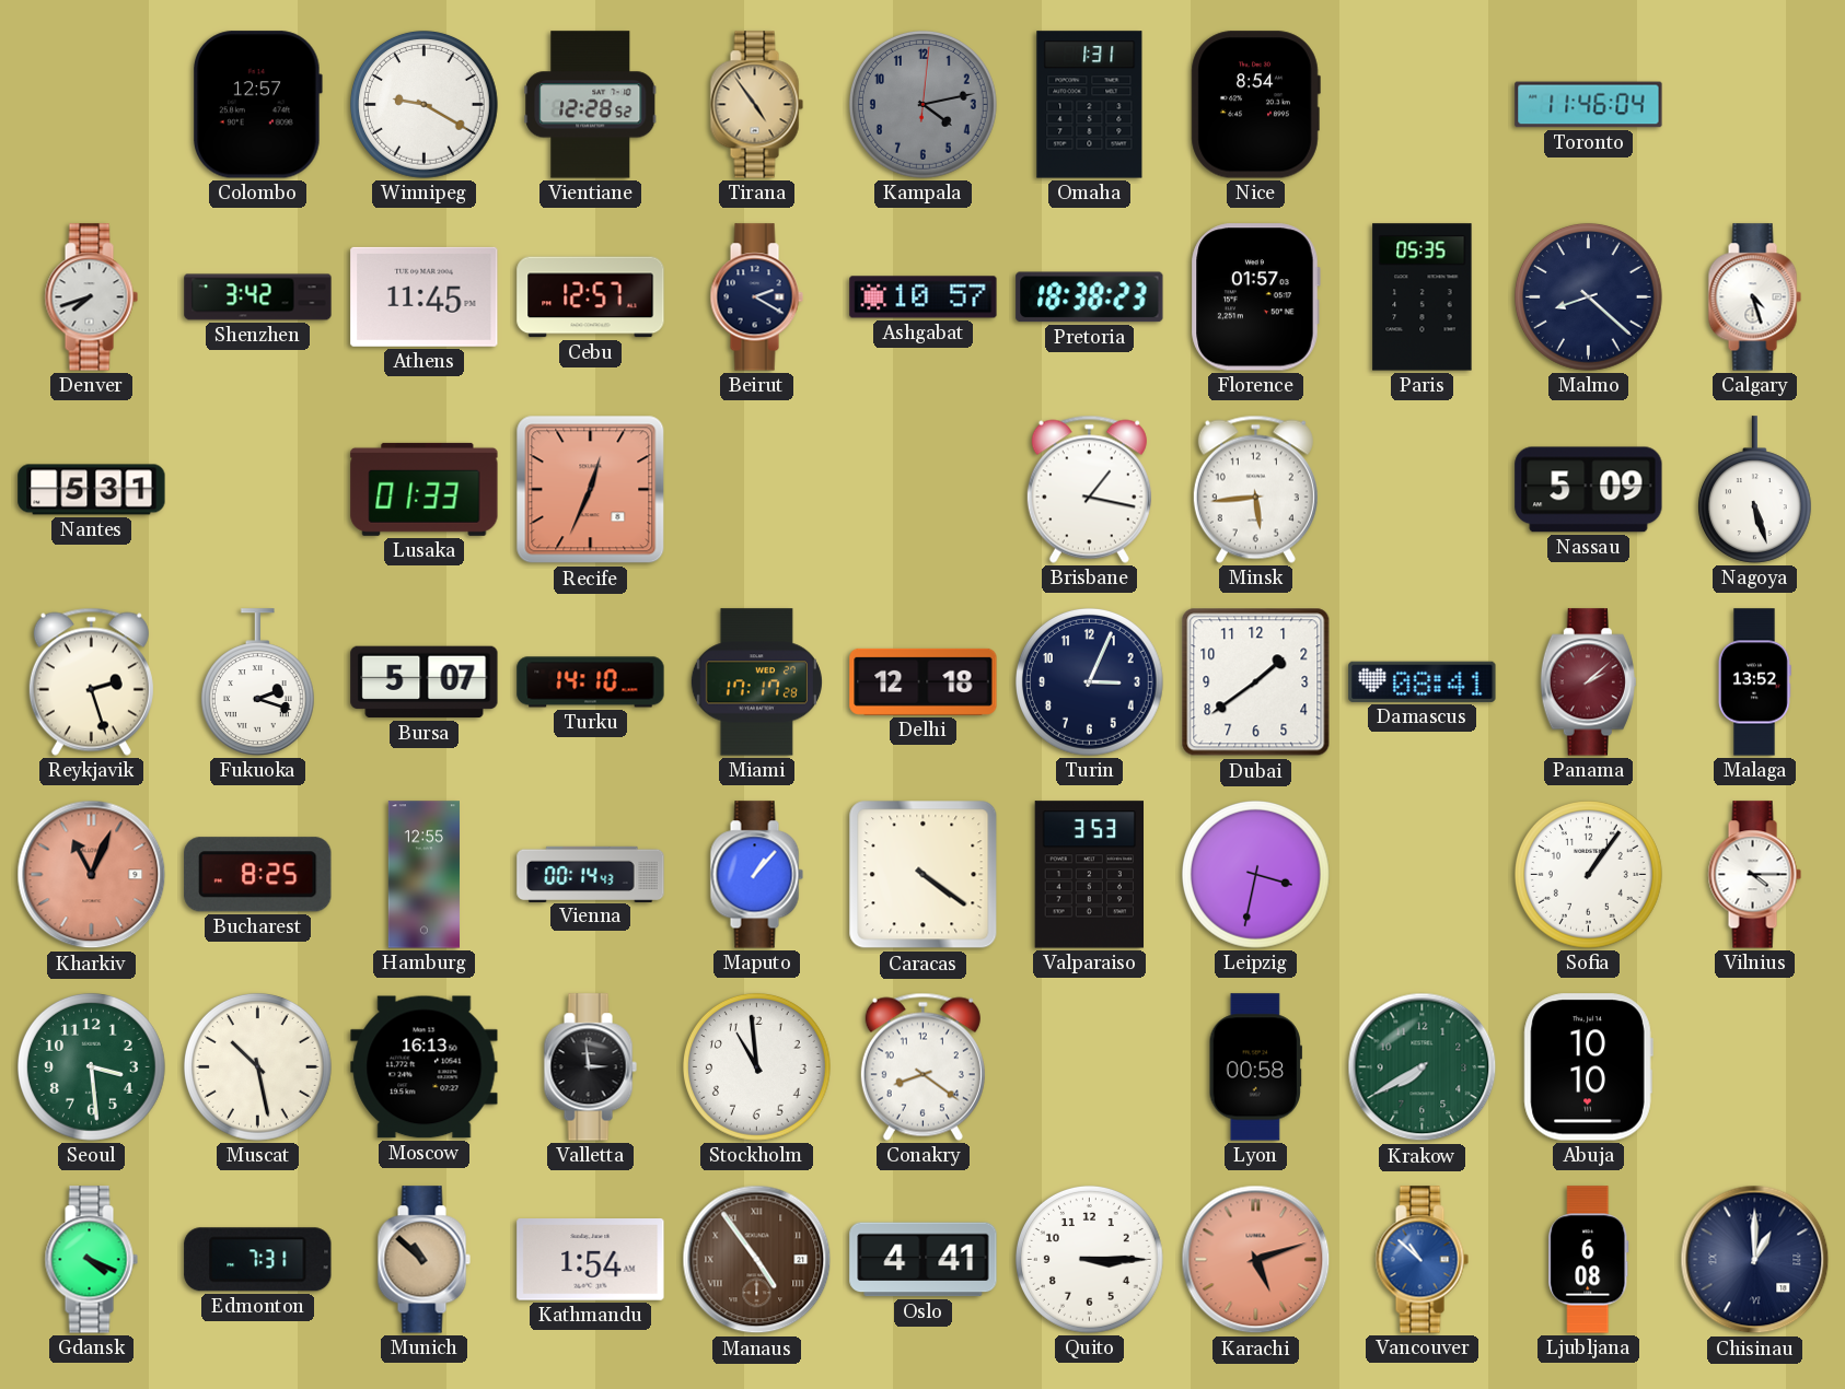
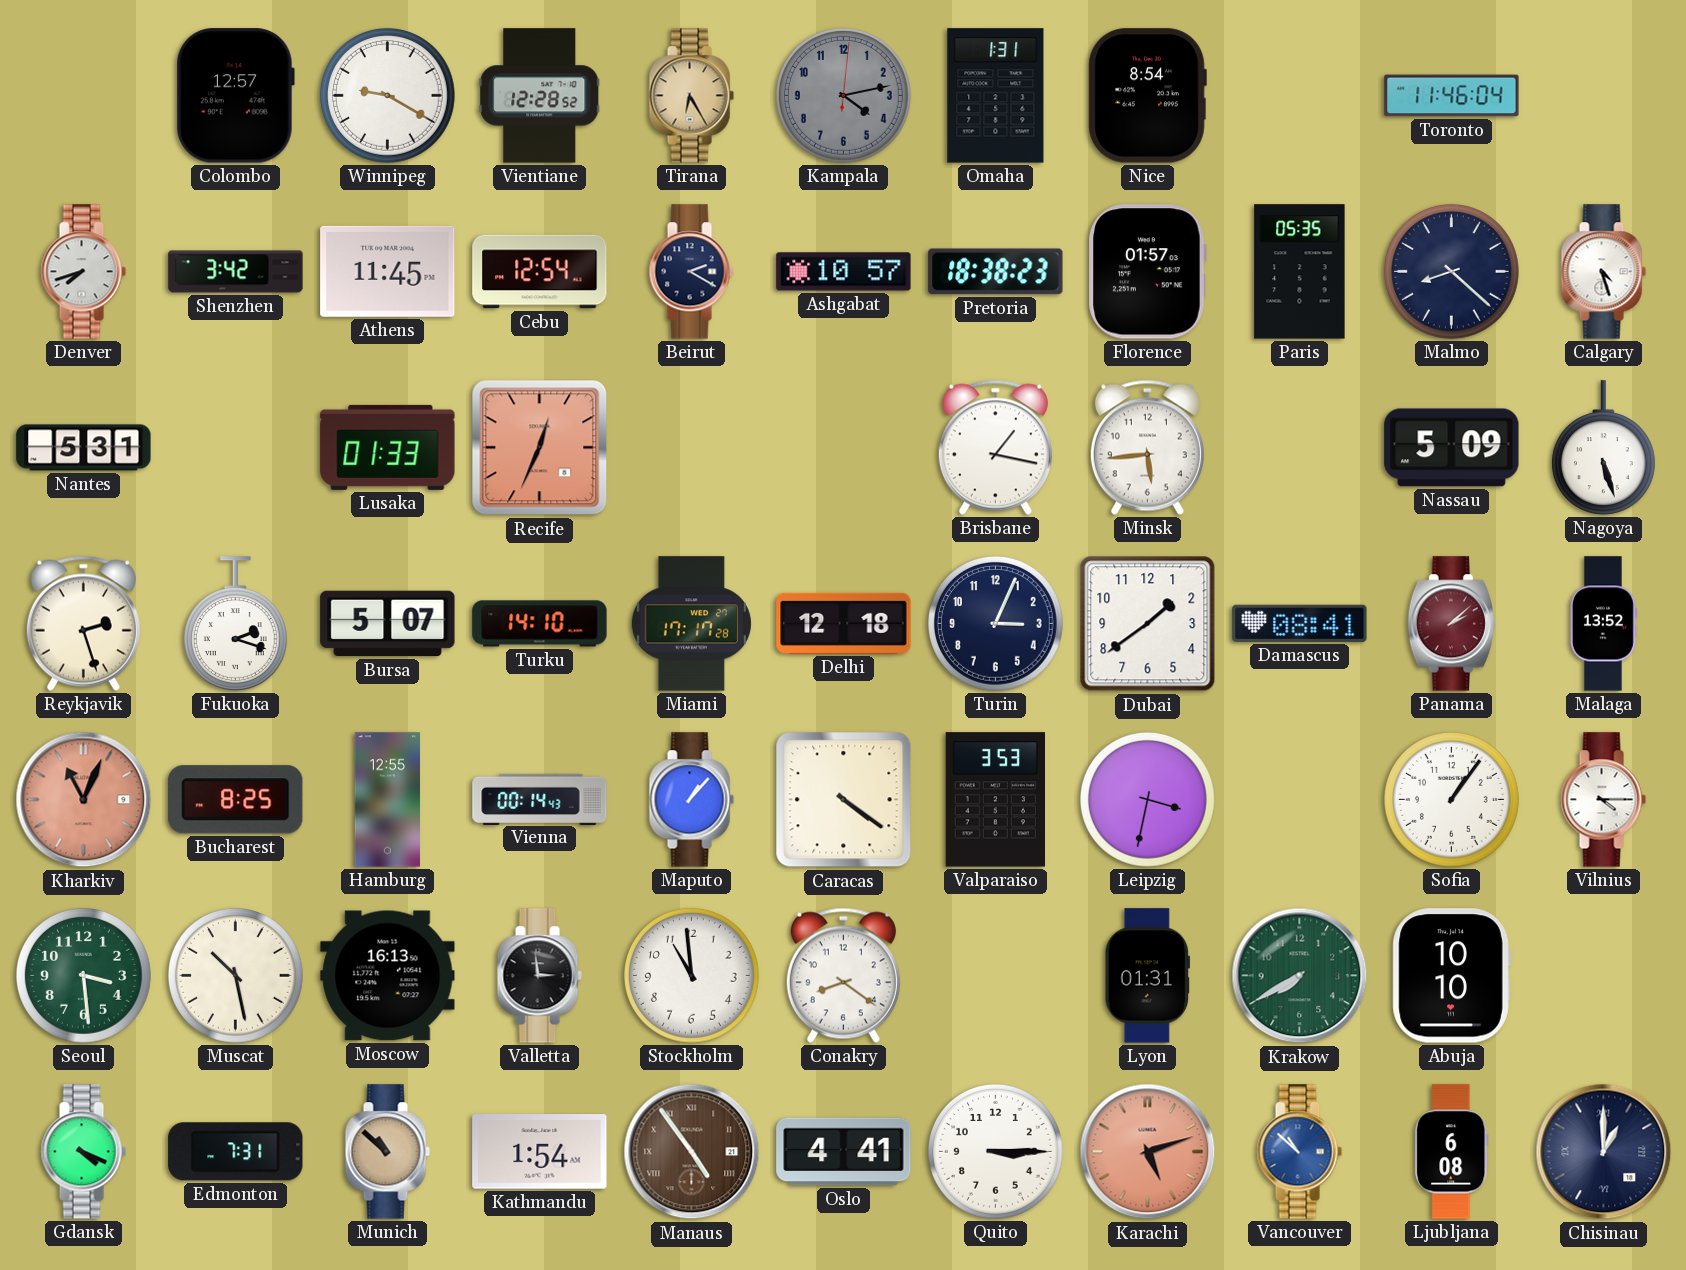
Tirana: 4:54 -> 6:25
Cebu: 12:57 -> 12:54
Lyon: 00:58 -> 01:31
